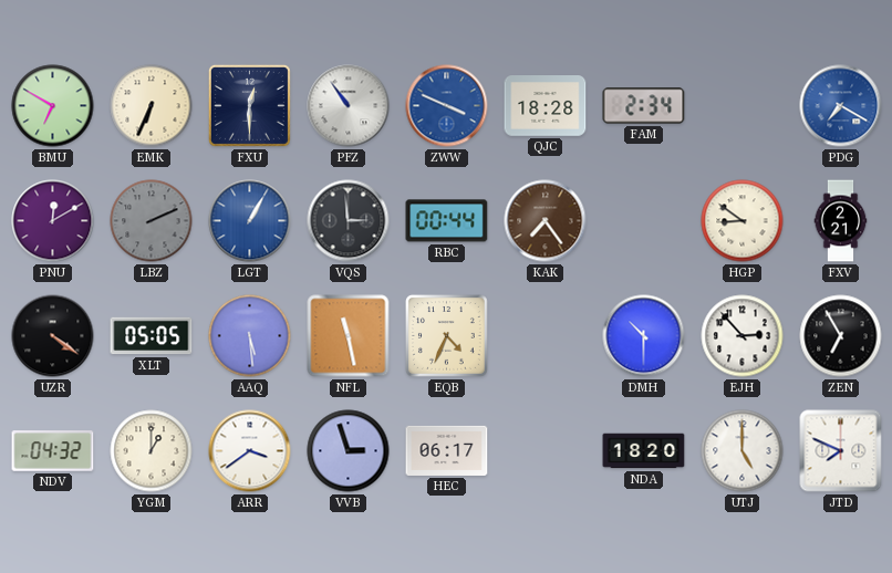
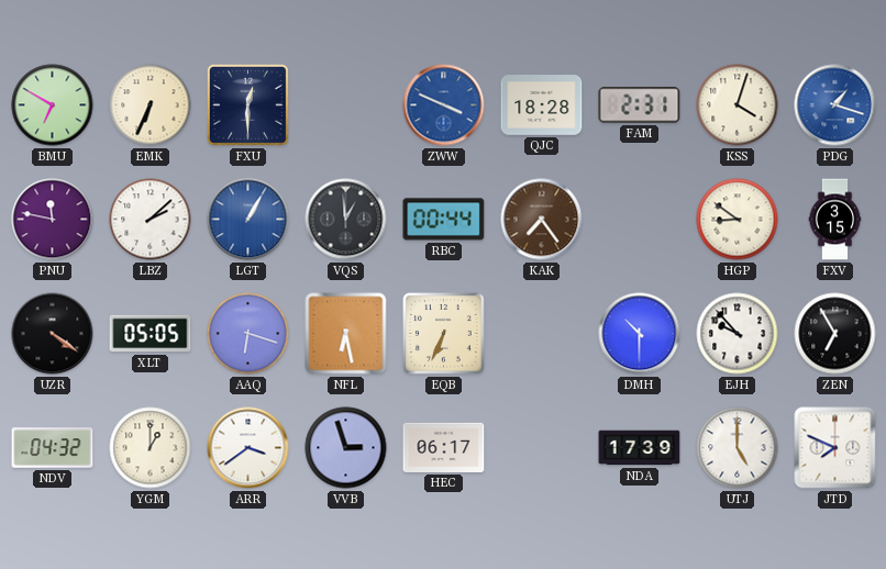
PFZ: 10:54 -> none
FAM: 2:34 -> 2:31
KSS: none -> 4:03
PDG: 7:20 -> 1:18
PNU: 12:10 -> 11:47
LBZ: 2:11 -> 2:08
LBZ dial: grey -> white
VQS: 2:59 -> 12:59
FXV: 2:21 -> 3:15
AAQ: 5:29 -> 6:18
NFL: 11:28 -> 6:28
EQB: 4:34 -> 6:34
EJH: 2:53 -> 9:53
NDA: 18:20 -> 17:39
